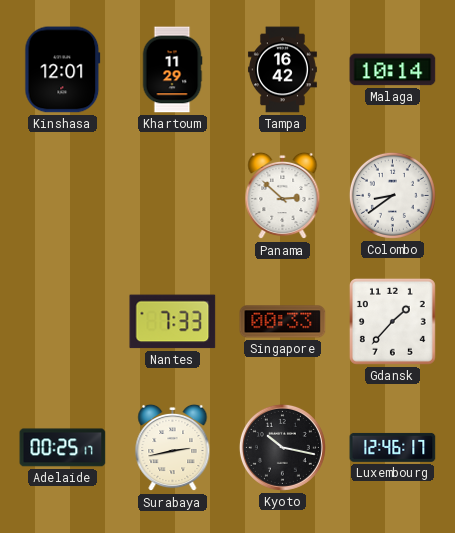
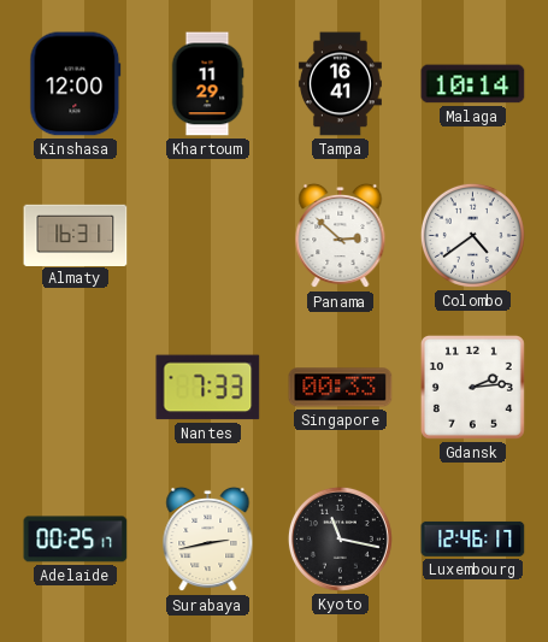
Kinshasa: 12:01 -> 12:00
Tampa: 16:42 -> 16:41
Almaty: none -> 16:31
Colombo: 8:39 -> 4:39
Gdansk: 1:37 -> 2:14
Kyoto: 10:17 -> 11:17
